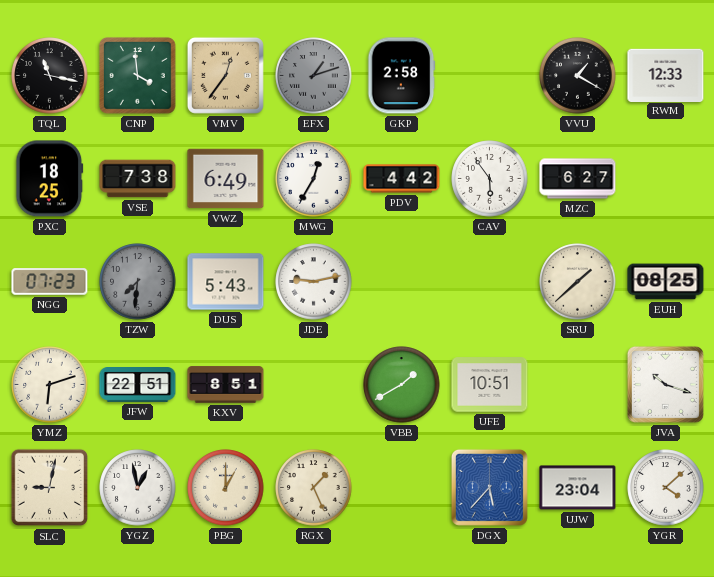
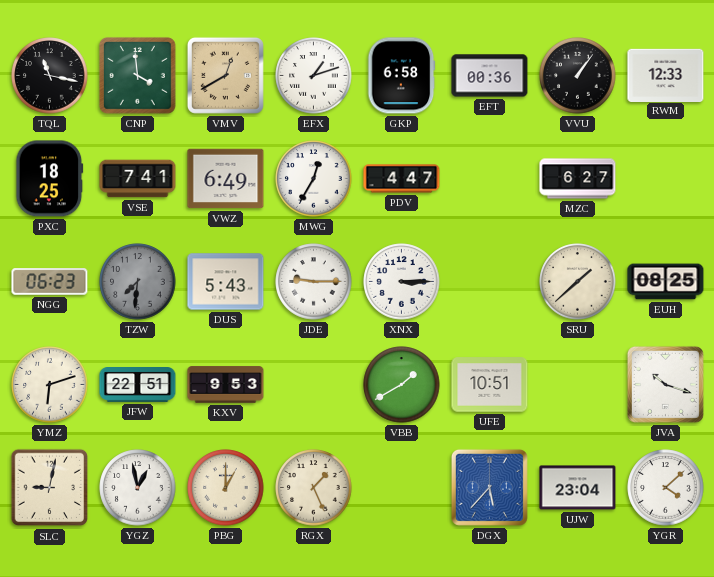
VMV: 12:36 -> 12:40
EFX dial: grey -> white
GKP: 2:58 -> 6:58
EFT: none -> 00:36
VVU: 1:20 -> 1:06
VSE: 7:38 -> 7:41
PDV: 4:42 -> 4:47
CAV: 5:54 -> none
NGG: 07:23 -> 06:23
JDE: 9:13 -> 9:15
XNX: none -> 3:15
KXV: 8:51 -> 9:53
